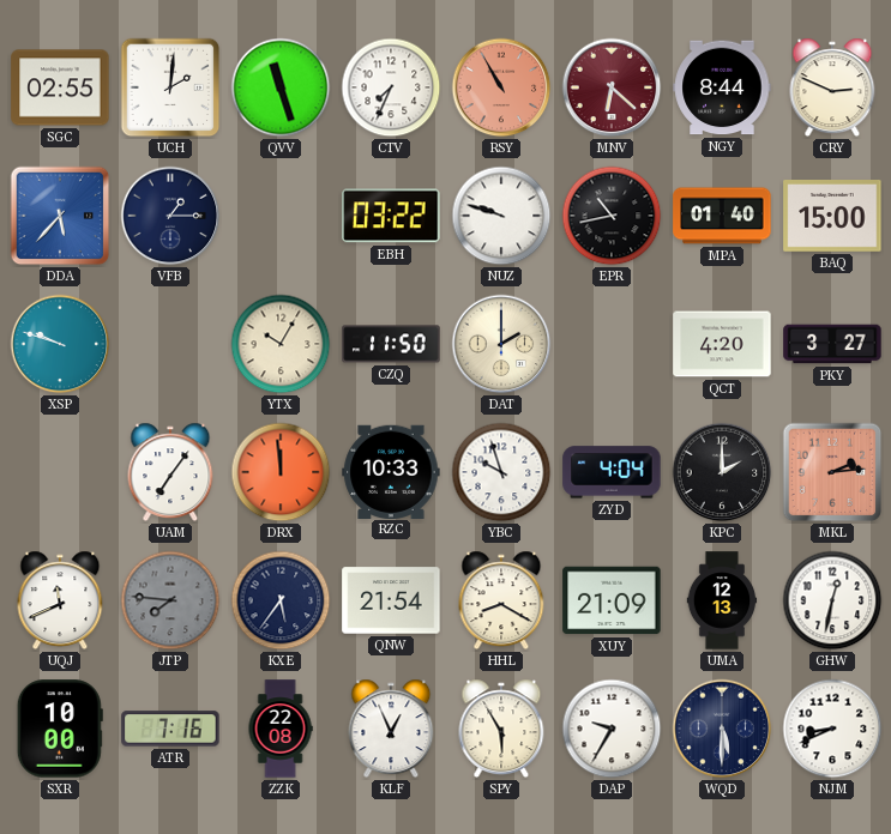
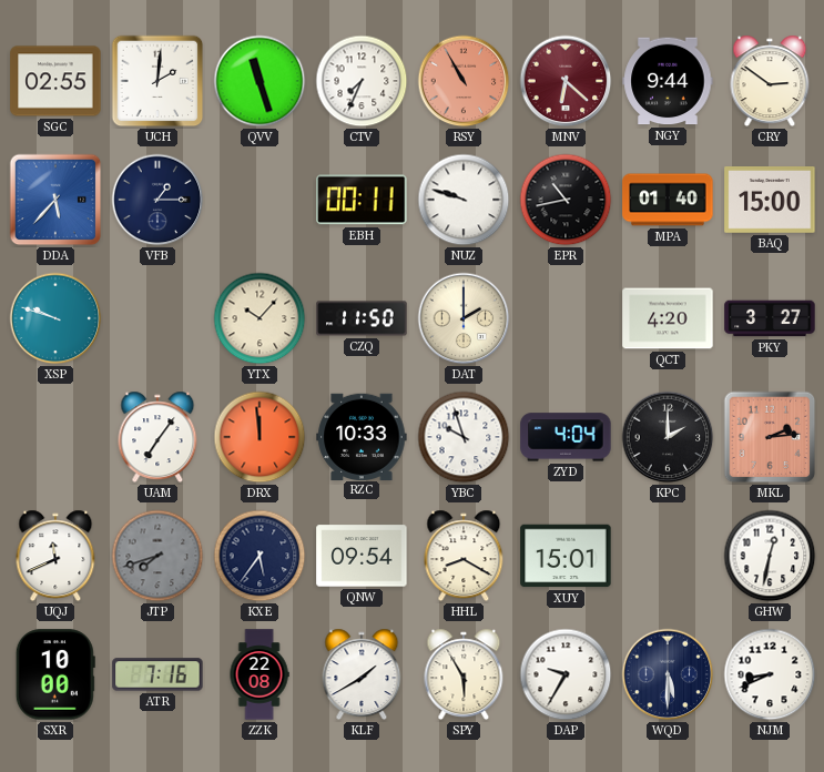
NGY: 8:44 -> 9:44
CRY: 2:49 -> 2:51
EBH: 03:22 -> 00:11
YTX: 10:05 -> 10:07
JTP: 7:46 -> 7:42
QNW: 21:54 -> 09:54
XUY: 21:09 -> 15:01
UMA: 12:13 -> none
KLF: 12:56 -> 1:40
